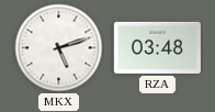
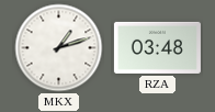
MKX: 5:12 -> 1:12
